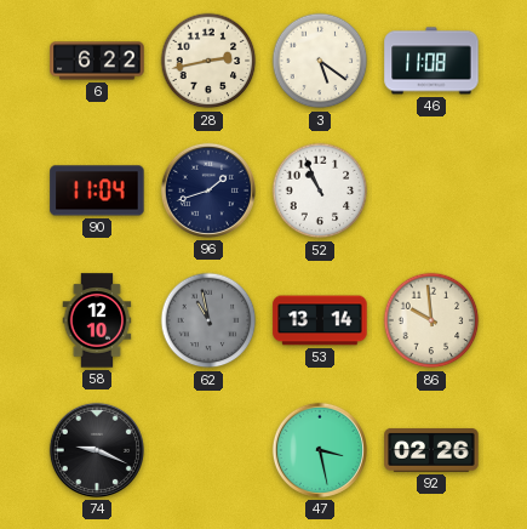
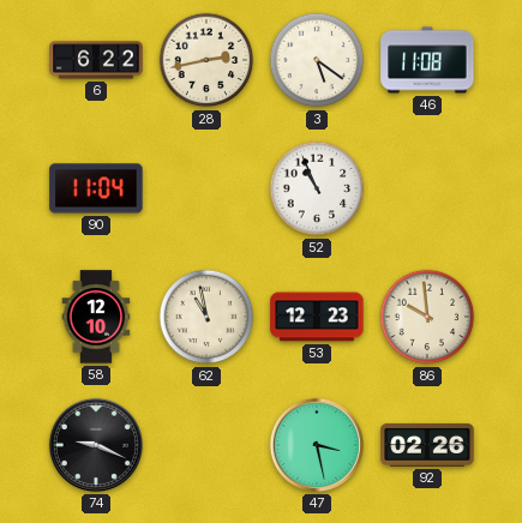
96: 1:42 -> none
62 dial: grey -> cream
53: 13:14 -> 12:23
